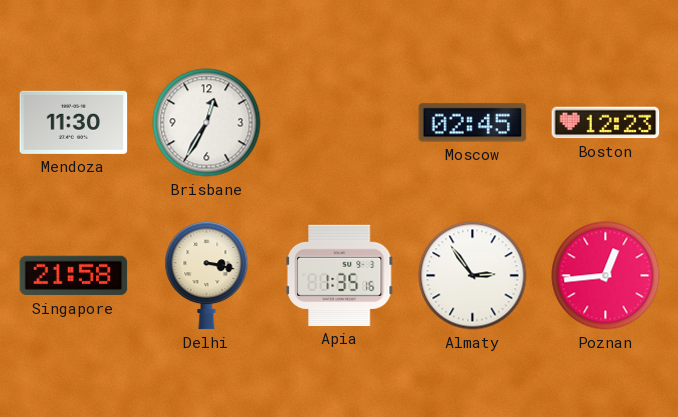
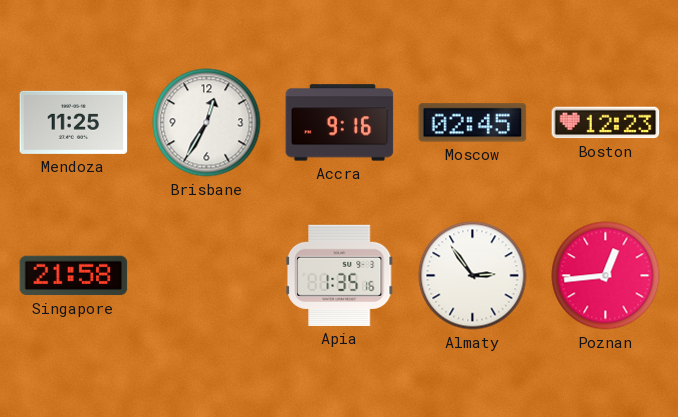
Mendoza: 11:30 -> 11:25
Accra: none -> 9:16
Delhi: 3:17 -> none
